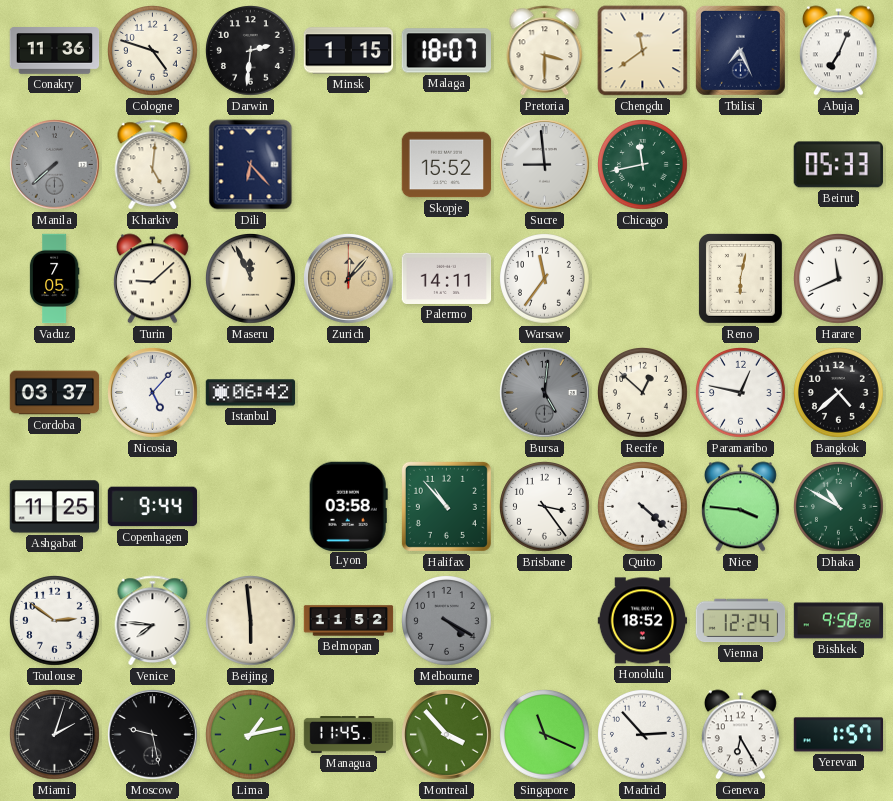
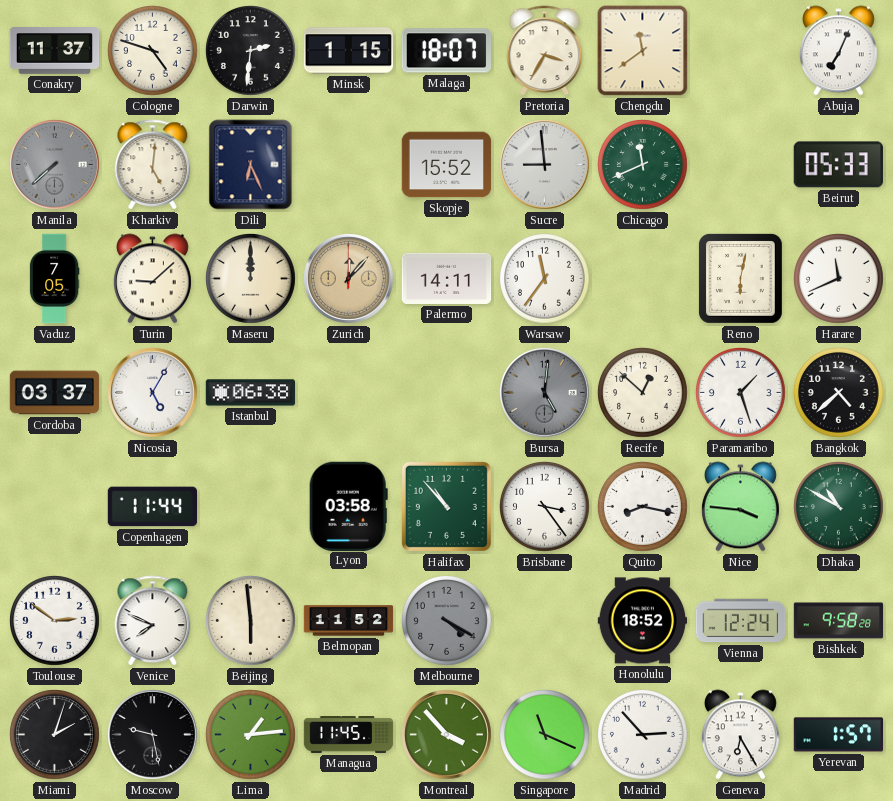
Conakry: 11:36 -> 11:37
Pretoria: 3:30 -> 3:35
Tbilisi: 7:26 -> none
Dili: 6:23 -> 6:26
Chicago: 11:43 -> 11:41
Maseru: 11:56 -> 12:00
Nicosia: 5:07 -> 5:05
Istanbul: 06:42 -> 06:38
Paramaribo: 12:47 -> 1:27
Ashgabat: 11:25 -> none
Copenhagen: 9:44 -> 11:44
Quito: 4:22 -> 8:17
Venice: 7:46 -> 7:49
Lima: 1:13 -> 1:14
